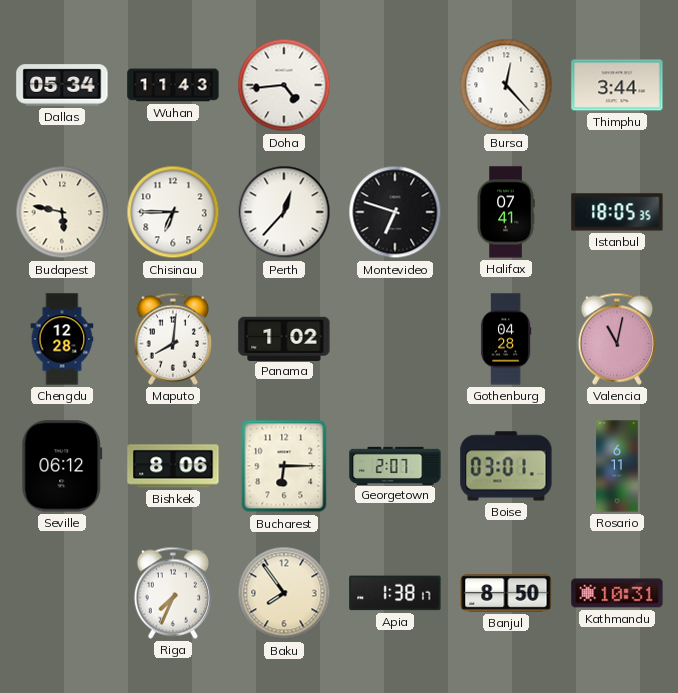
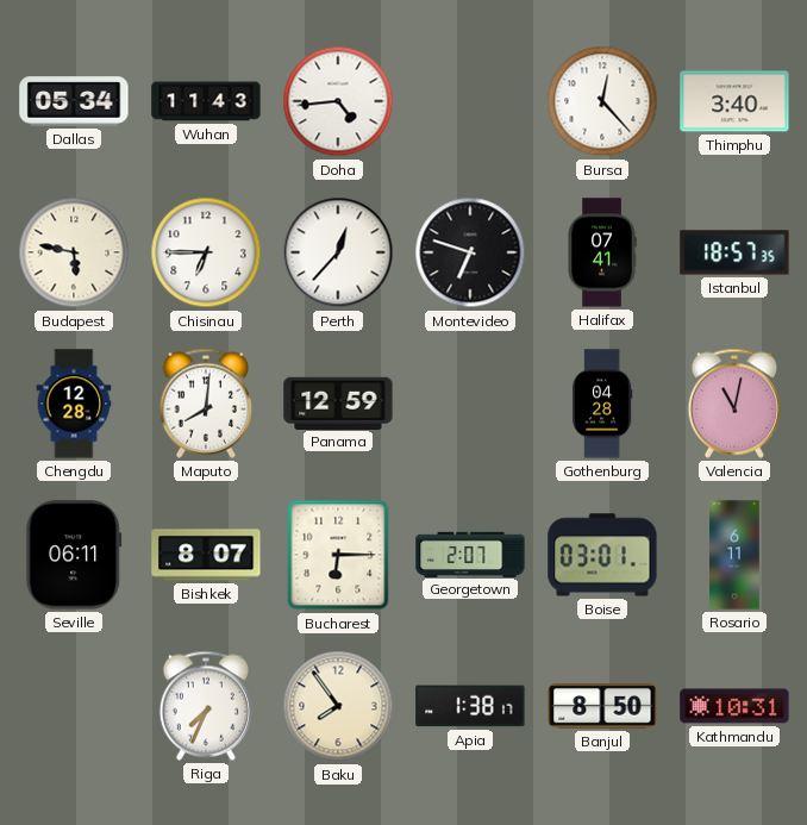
Thimphu: 3:44 -> 3:40
Istanbul: 18:05 -> 18:57
Panama: 1:02 -> 12:59
Seville: 06:12 -> 06:11
Bishkek: 8:06 -> 8:07
